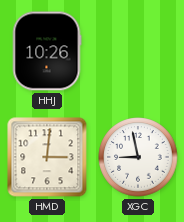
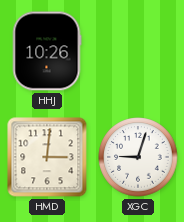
XGC: 8:58 -> 9:03
